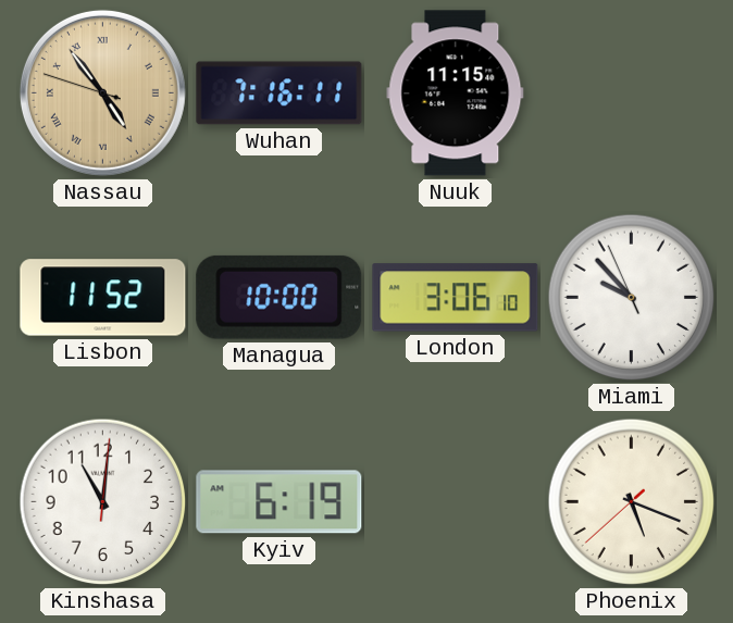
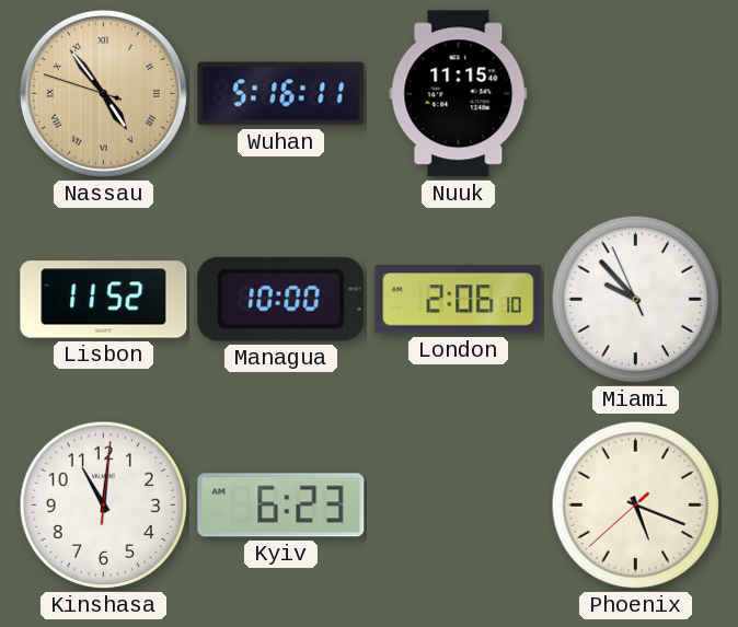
Wuhan: 7:16 -> 5:16
London: 3:06 -> 2:06
Kyiv: 6:19 -> 6:23
